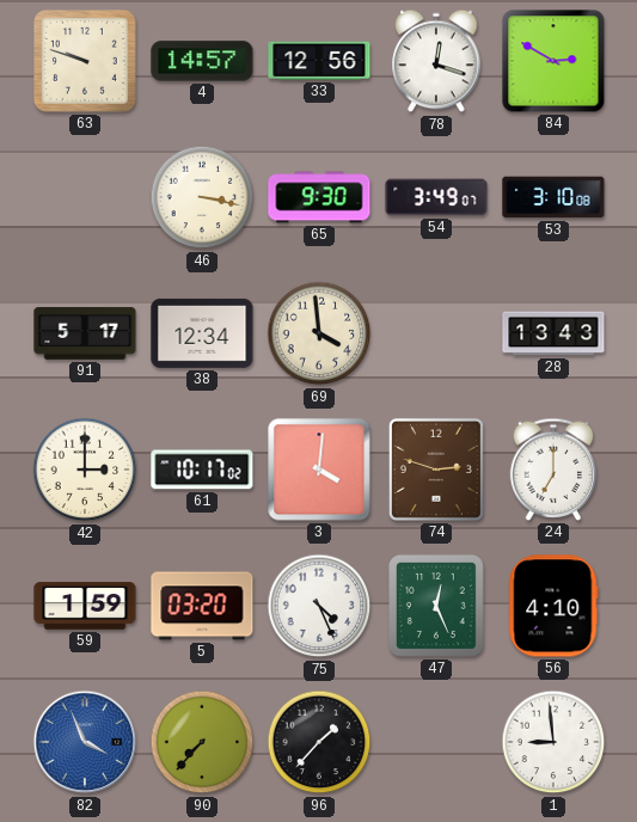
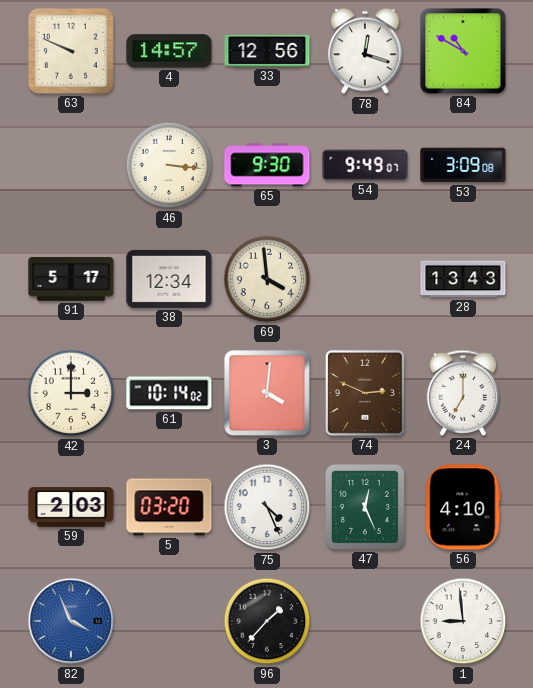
63: 9:48 -> 9:49
84: 2:50 -> 10:50
46: 3:17 -> 3:16
54: 3:49 -> 9:49
53: 3:10 -> 3:09
61: 10:17 -> 10:14
74: 2:48 -> 2:49
59: 1:59 -> 2:03
90: 7:37 -> none
